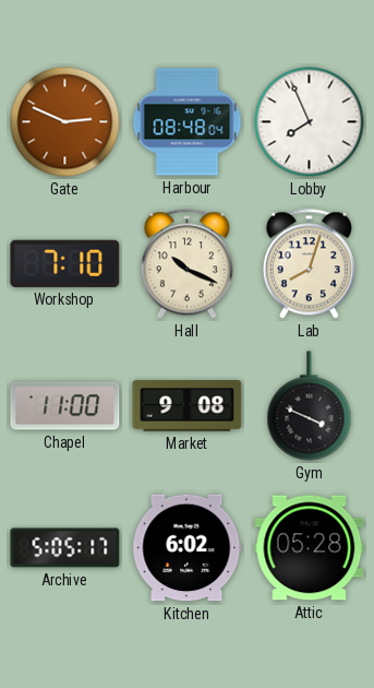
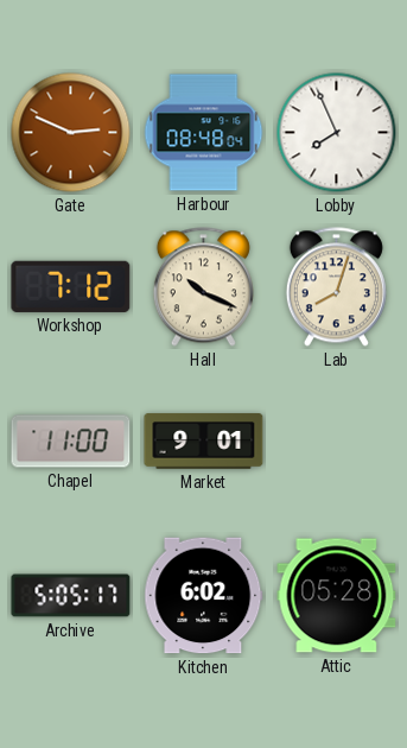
Workshop: 7:10 -> 7:12
Market: 9:08 -> 9:01
Gym: 3:49 -> none
